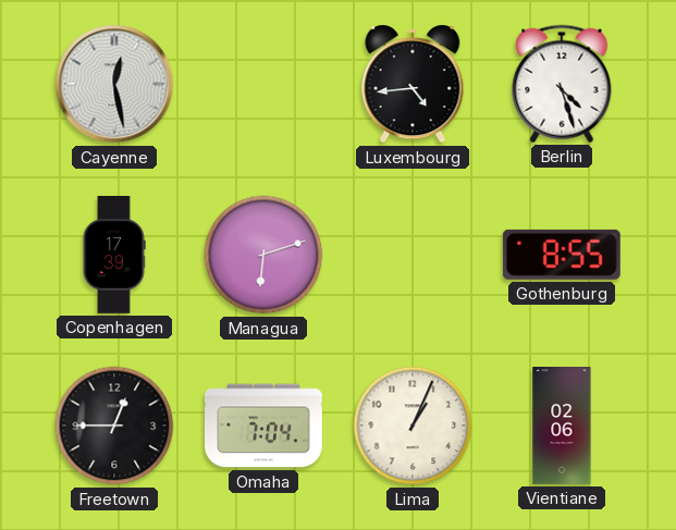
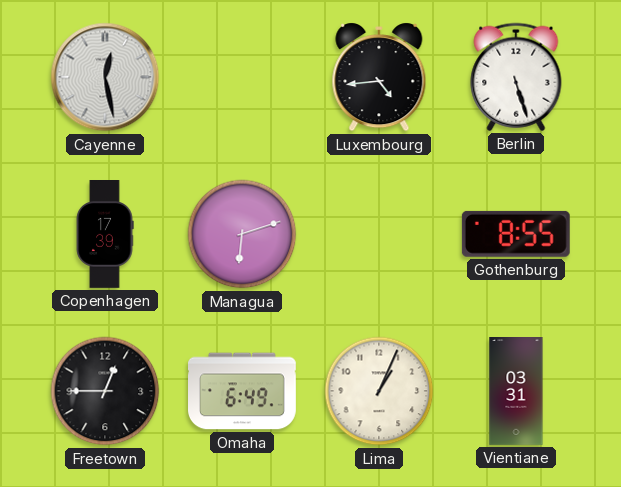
Berlin: 4:27 -> 5:27
Omaha: 7:04 -> 6:49
Vientiane: 02:06 -> 03:31
